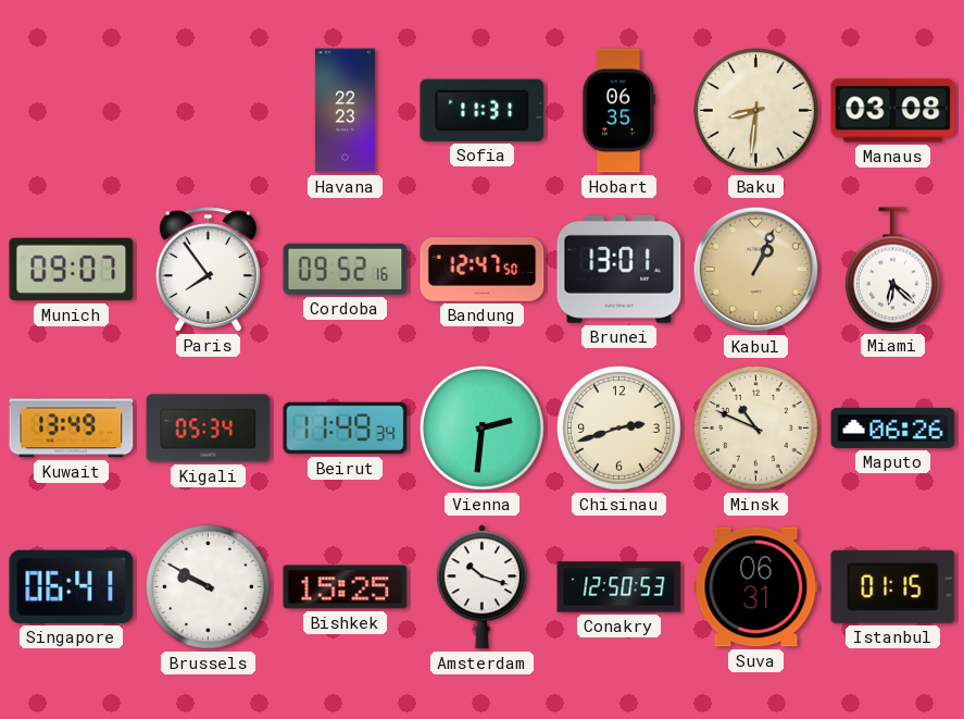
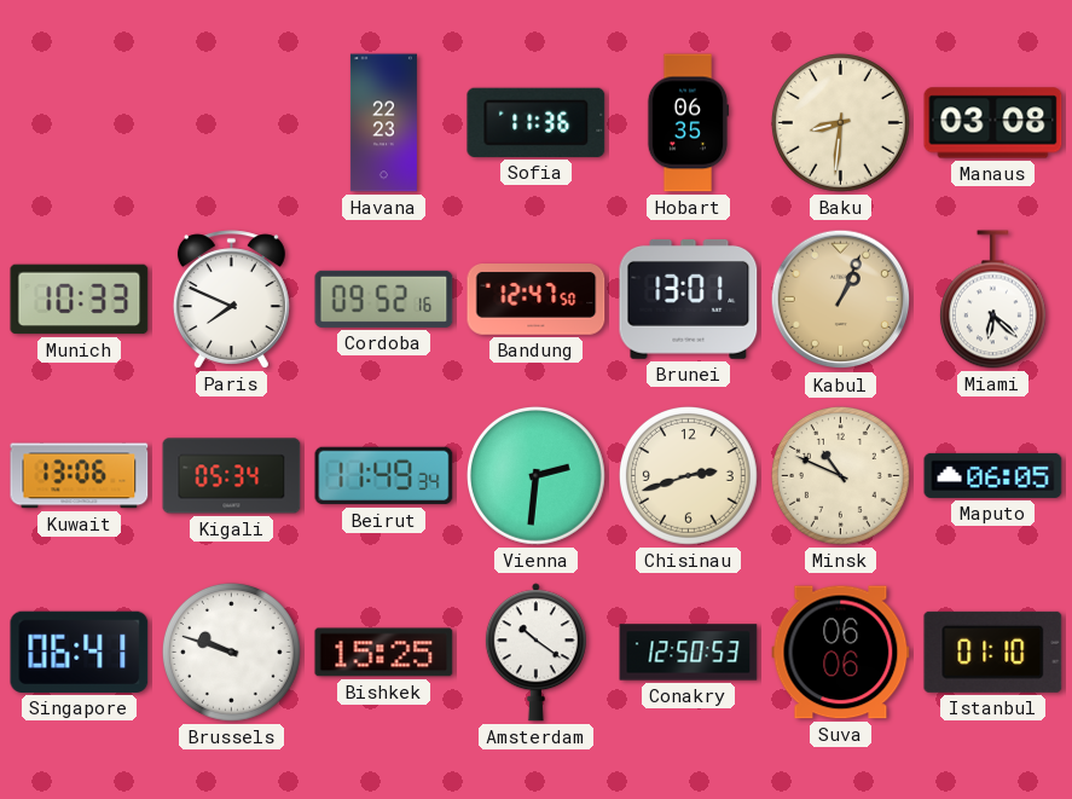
Sofia: 11:31 -> 11:36
Munich: 09:07 -> 10:33
Paris: 7:54 -> 7:49
Kuwait: 13:49 -> 13:06
Maputo: 06:26 -> 06:05
Brussels: 9:50 -> 9:48
Amsterdam: 10:18 -> 10:21
Suva: 06:31 -> 06:06
Istanbul: 01:15 -> 01:10
